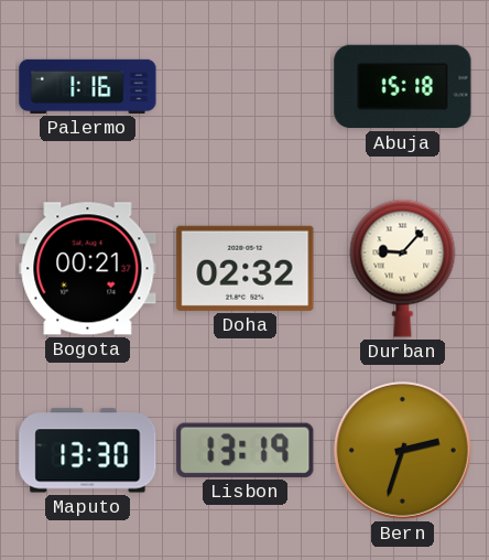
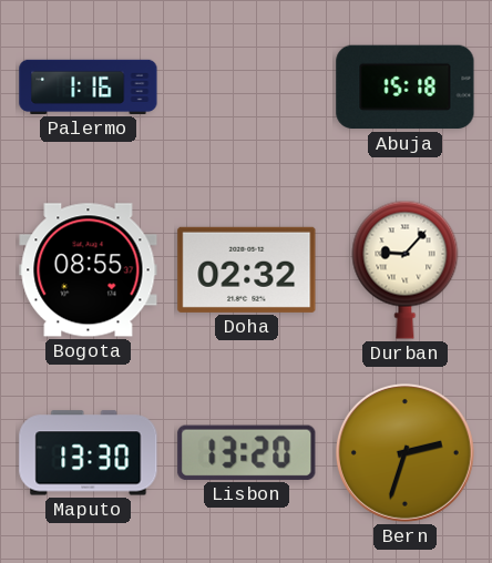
Bogota: 00:21 -> 08:55
Lisbon: 13:19 -> 13:20
